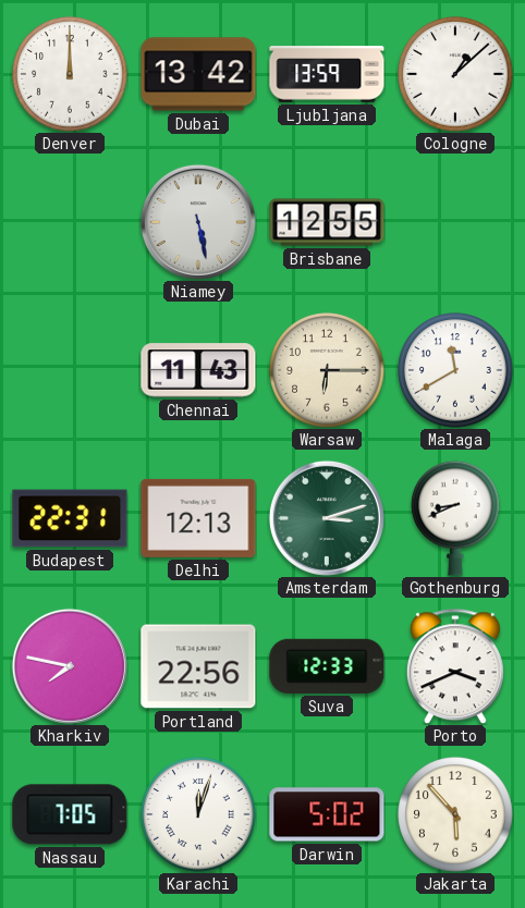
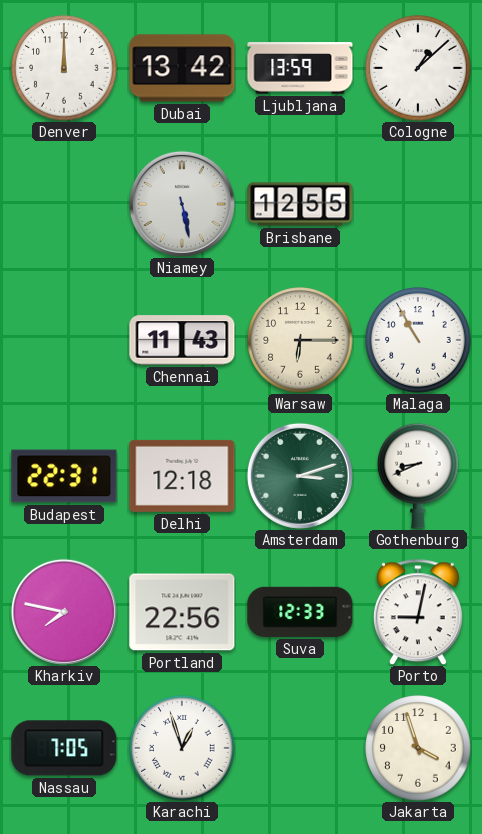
Malaga: 11:40 -> 10:55
Delhi: 12:13 -> 12:18
Porto: 3:41 -> 9:02
Karachi: 12:03 -> 12:57
Darwin: 5:02 -> none
Jakarta: 5:53 -> 3:57
